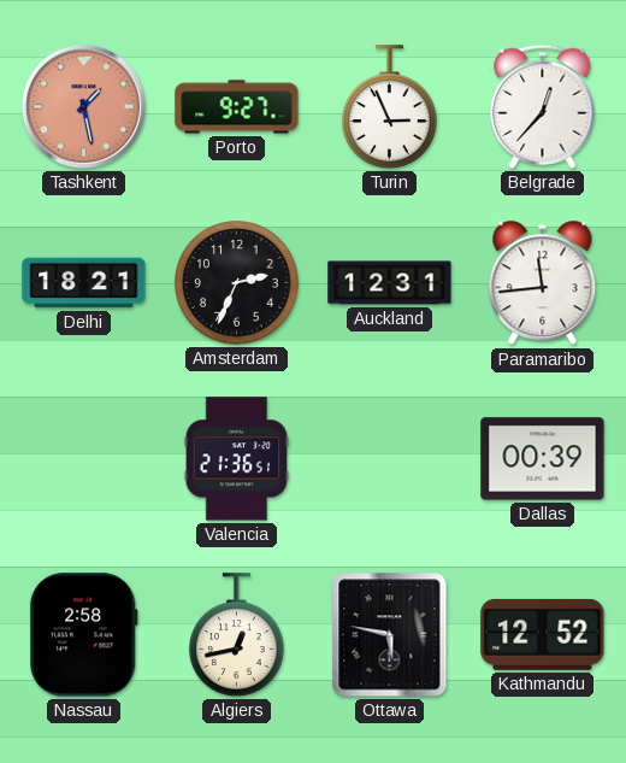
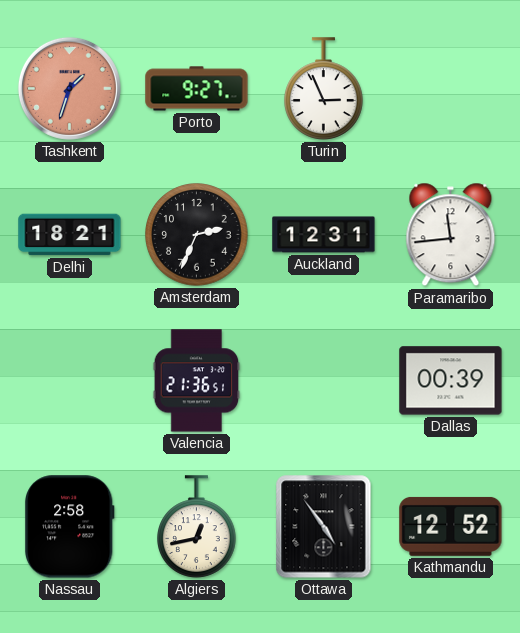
Tashkent: 1:28 -> 1:33
Belgrade: 12:37 -> none
Ottawa: 5:47 -> 4:54
